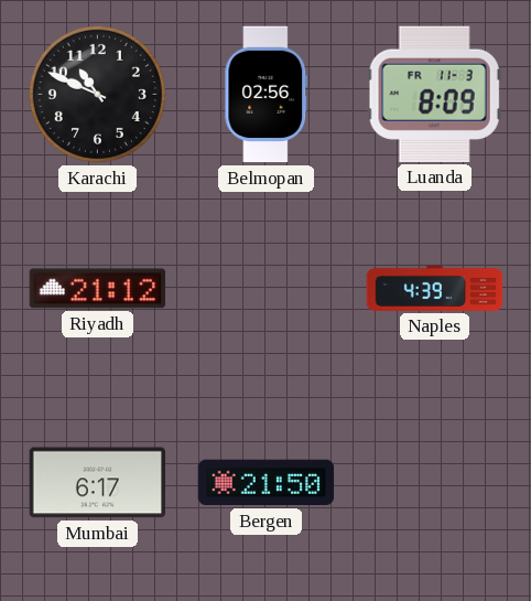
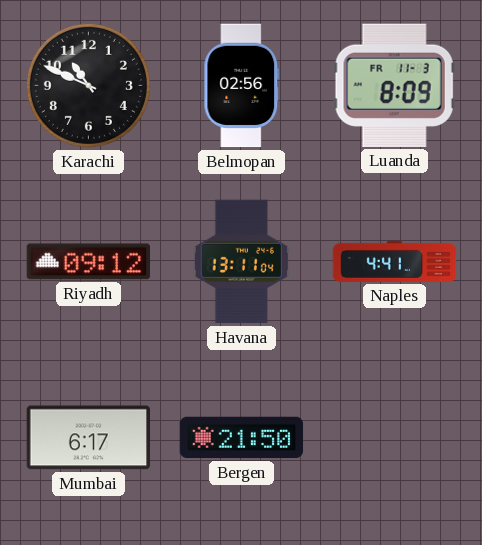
Riyadh: 21:12 -> 09:12
Havana: none -> 13:11
Naples: 4:39 -> 4:41
